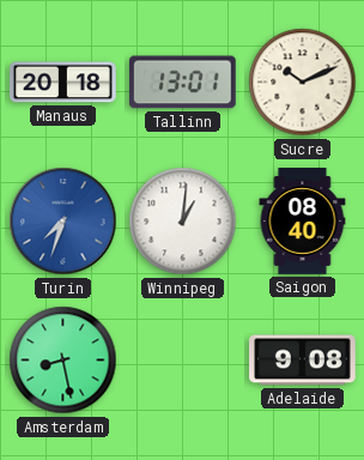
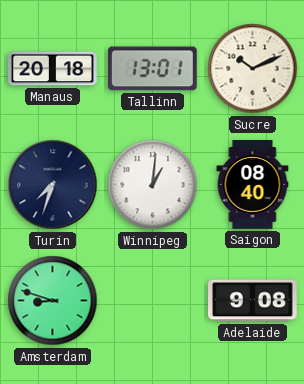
Turin dial: blue -> navy
Amsterdam: 8:28 -> 8:48
